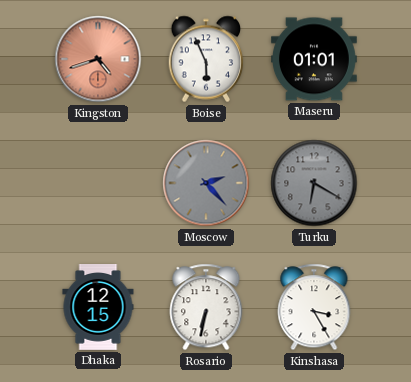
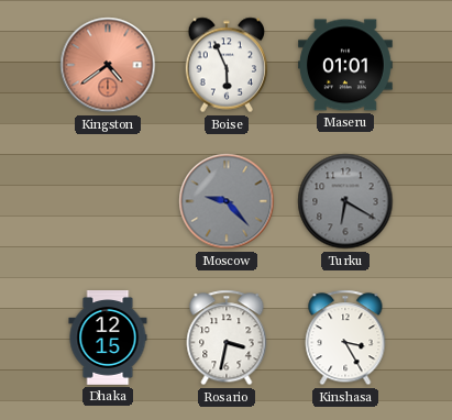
Kingston: 4:42 -> 4:39
Moscow: 2:23 -> 9:23
Rosario: 6:32 -> 3:32
